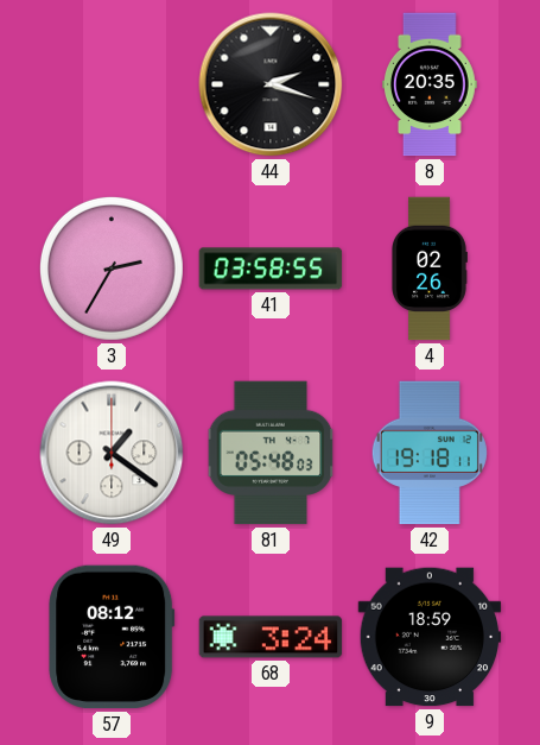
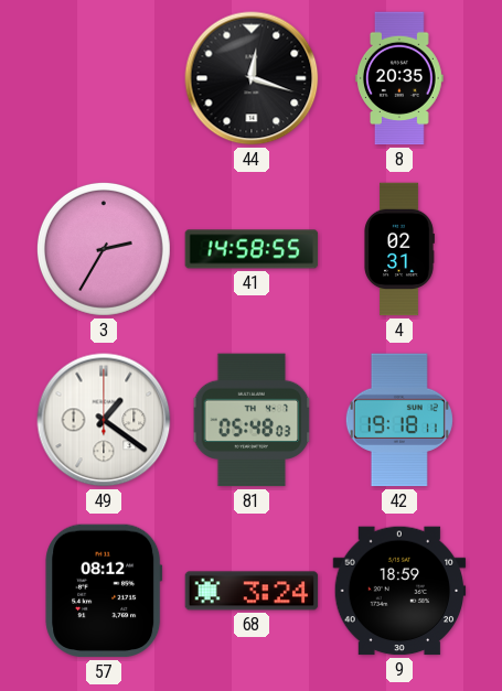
44: 2:18 -> 12:18
41: 03:58 -> 14:58
4: 02:26 -> 02:31
